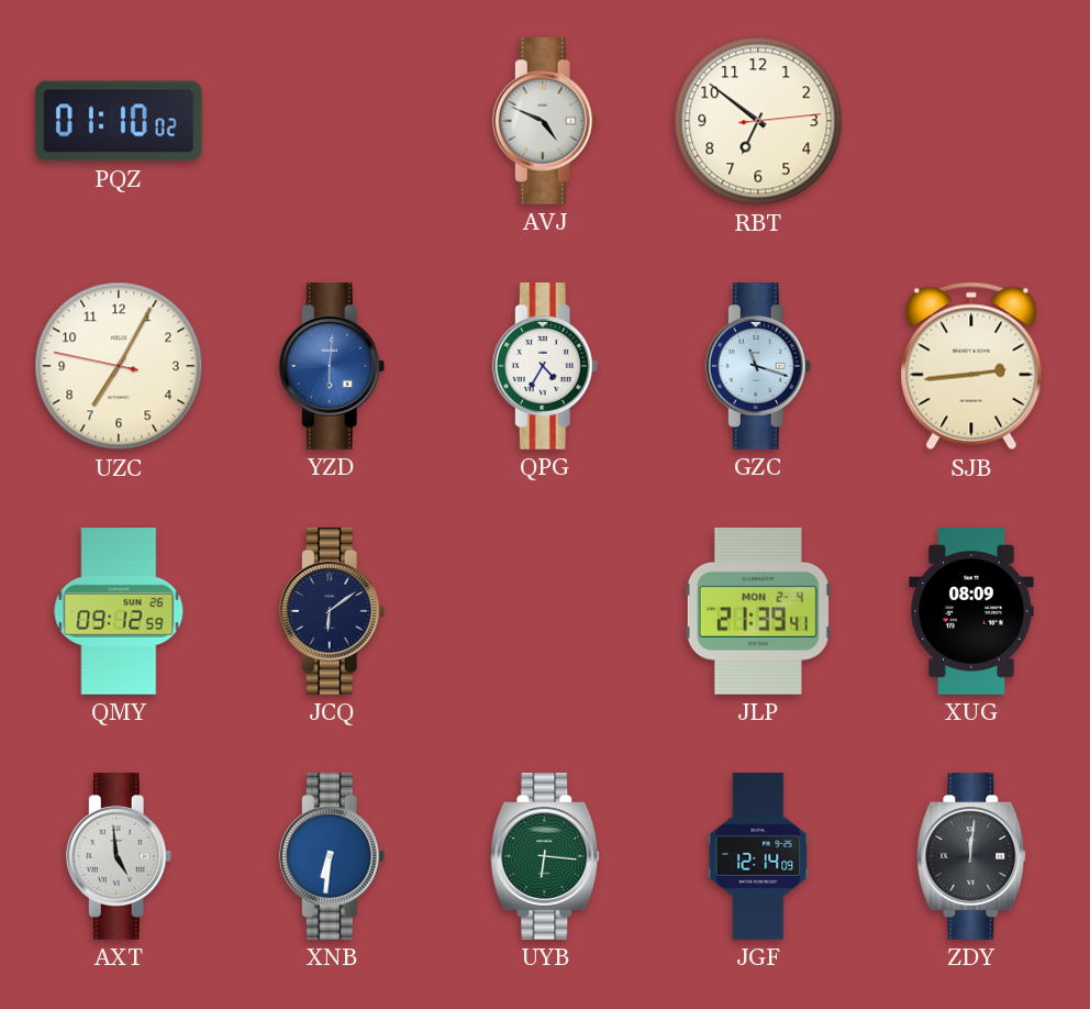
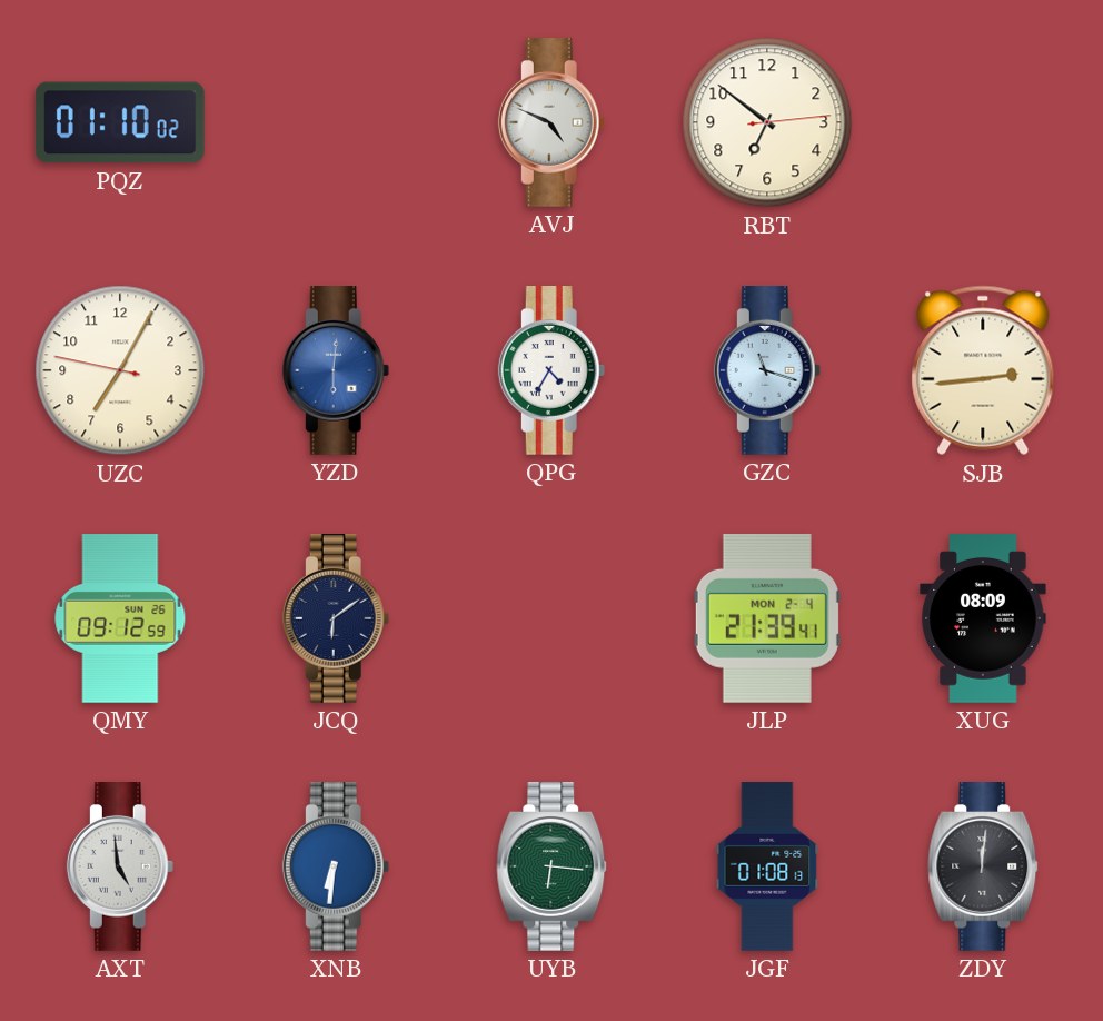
JGF: 12:14 -> 01:08
